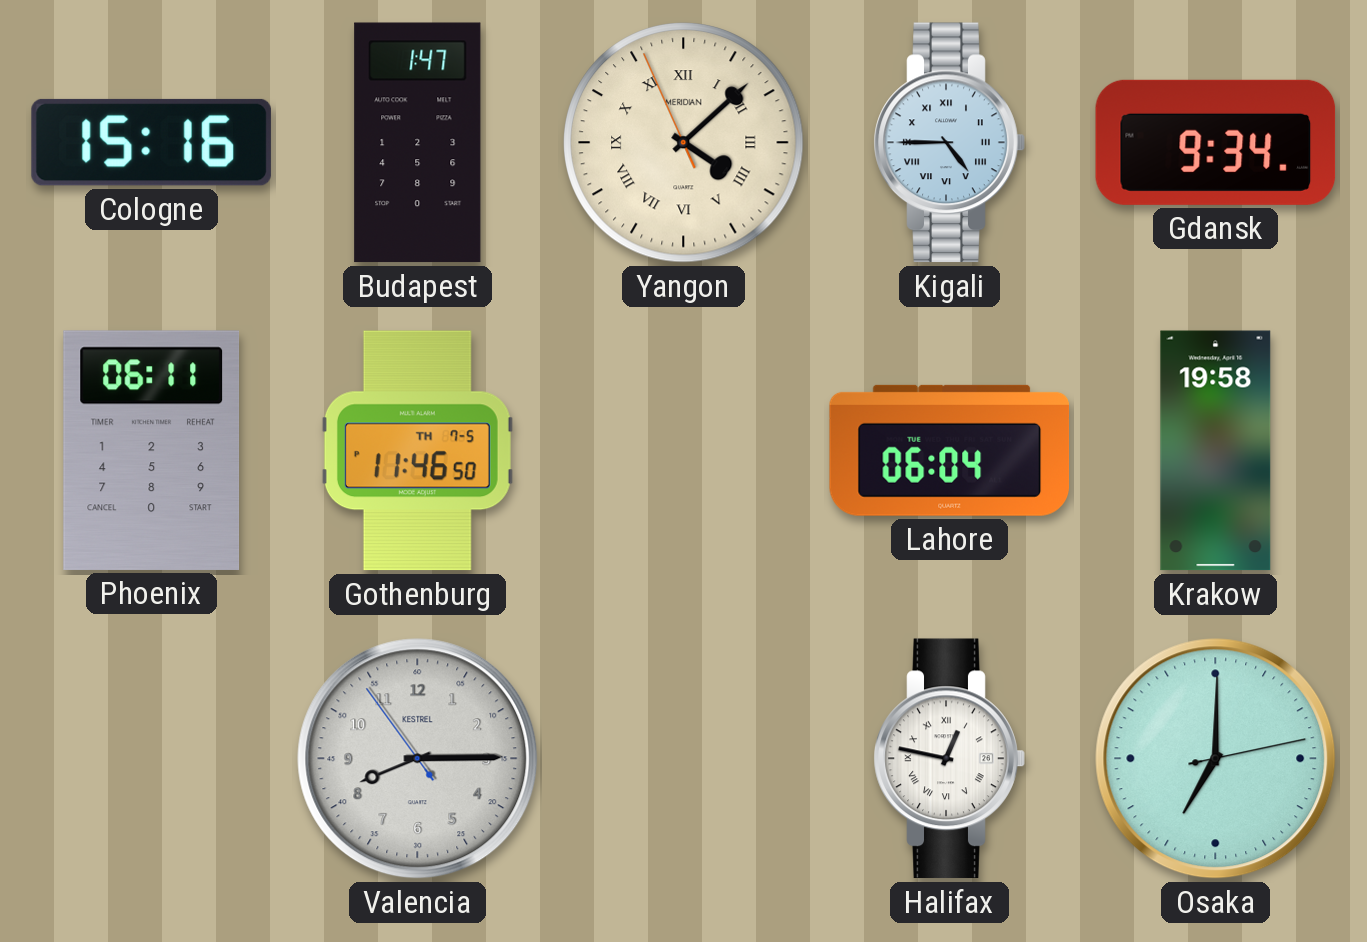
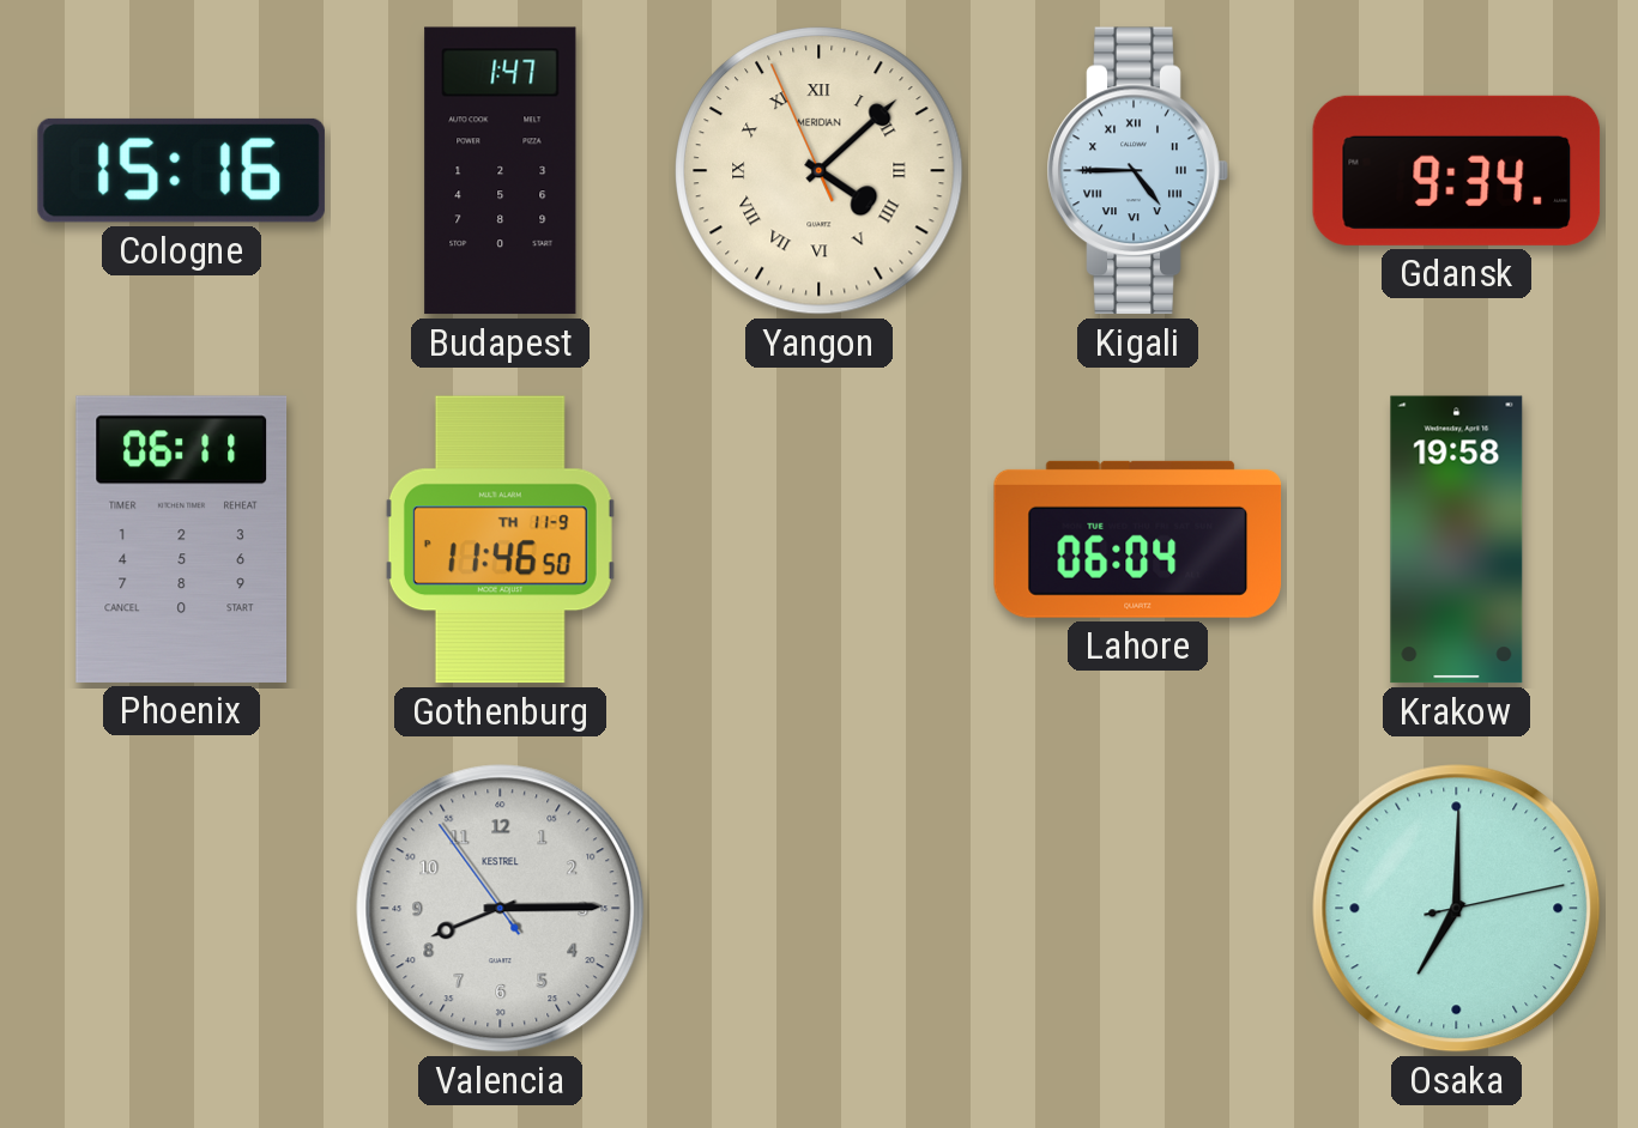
Gothenburg date: TH 7-5 -> TH 11-9
Halifax: 12:47 -> none
